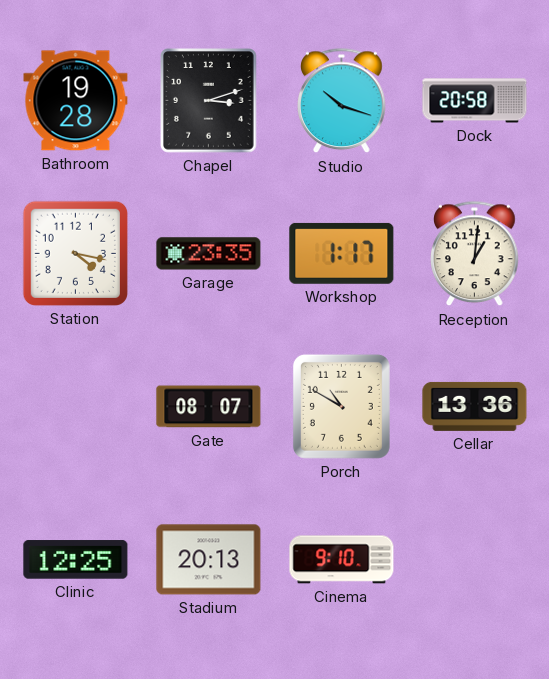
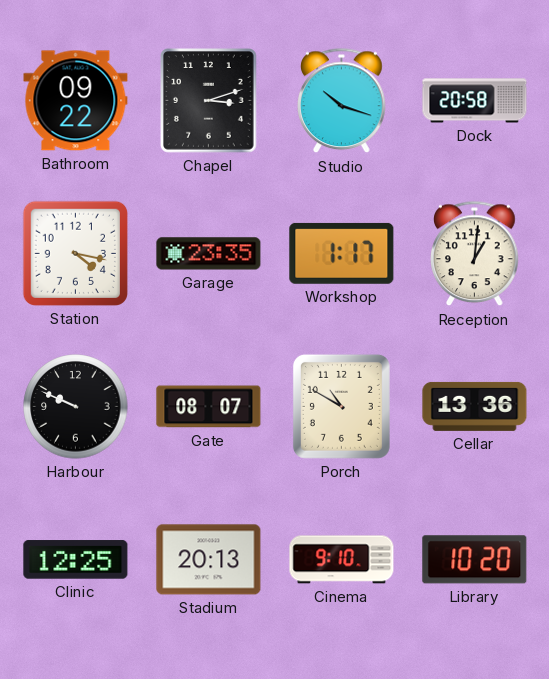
Bathroom: 19:28 -> 09:22
Harbour: none -> 9:49
Library: none -> 10:20
